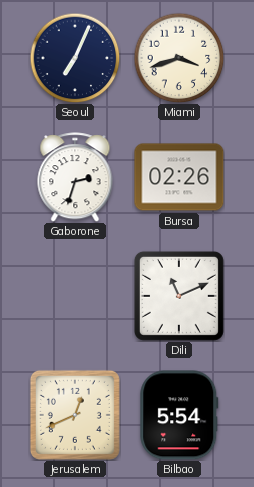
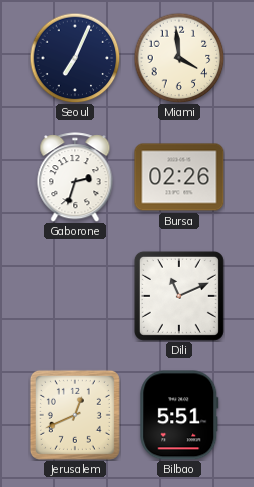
Miami: 3:42 -> 3:59
Bilbao: 5:54 -> 5:51
